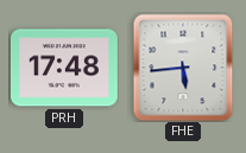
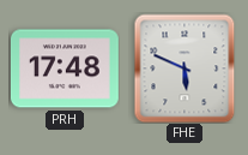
FHE: 5:44 -> 5:49
